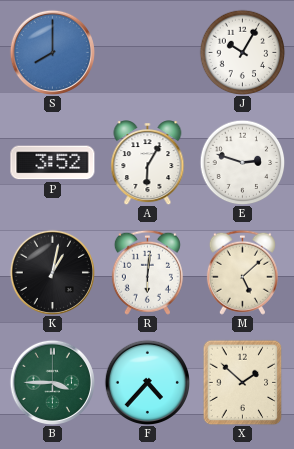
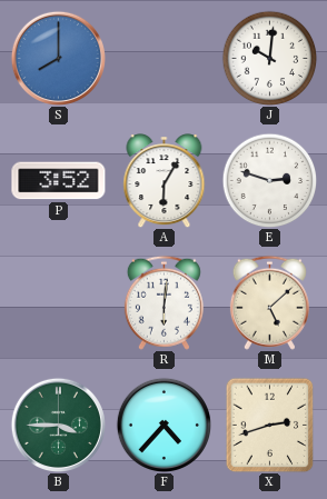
J: 10:05 -> 10:01
K: 1:02 -> none
X: 1:52 -> 2:42
